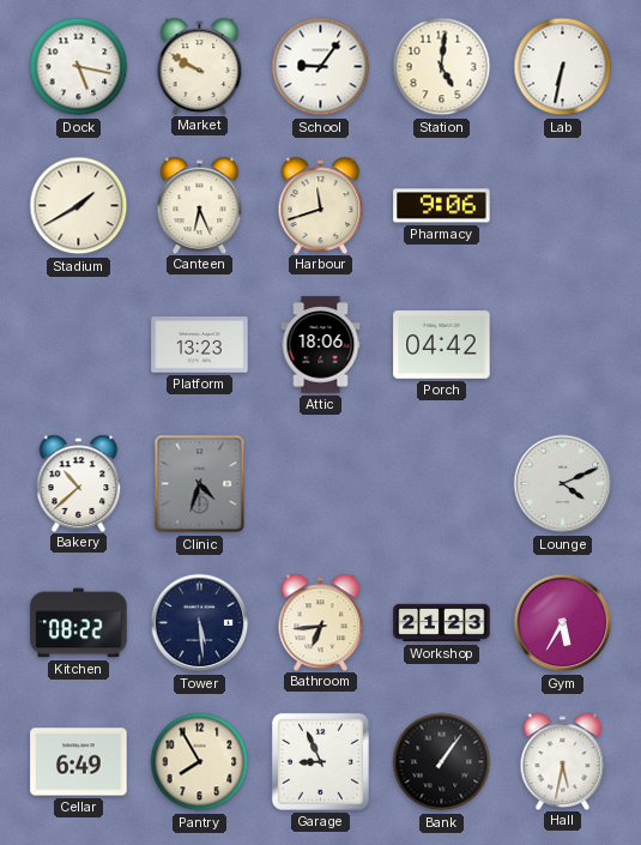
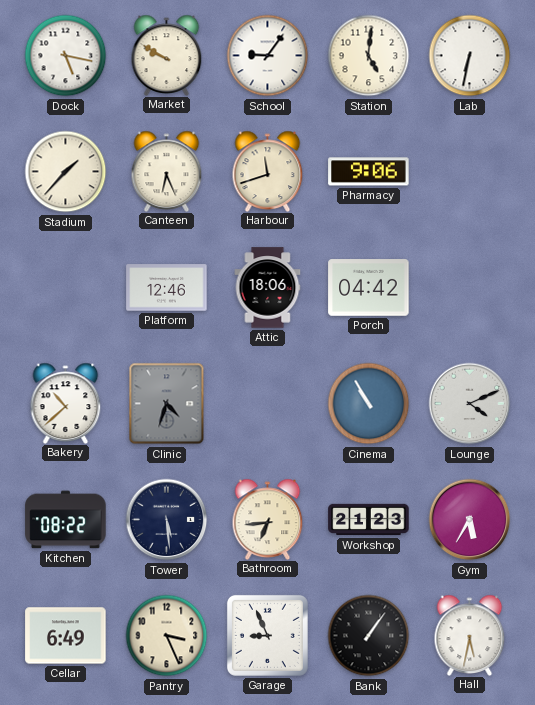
Stadium: 1:40 -> 1:37
Platform: 13:23 -> 12:46
Cinema: none -> 10:55
Pantry: 7:55 -> 3:26
